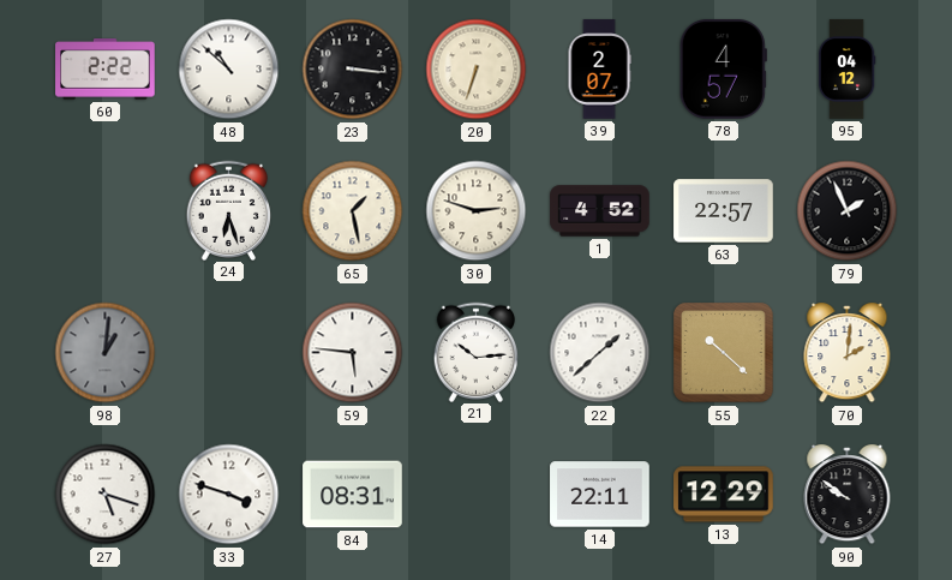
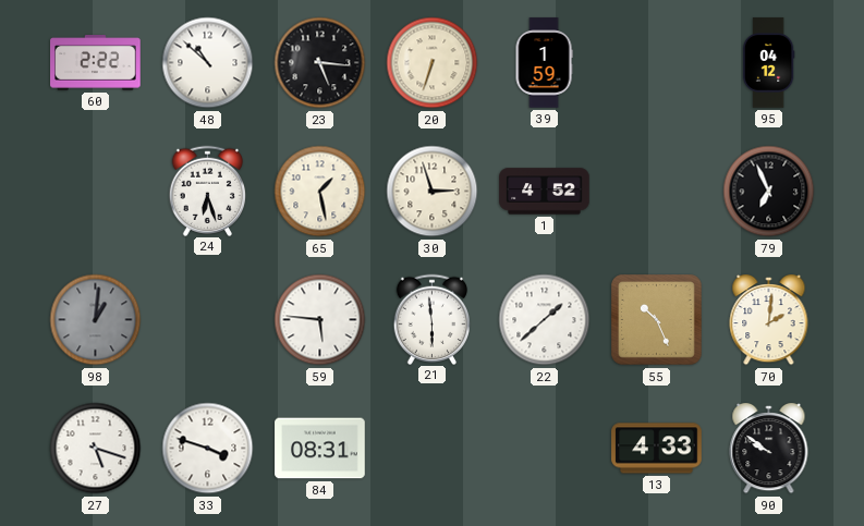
23: 3:16 -> 5:16
39: 2:07 -> 1:59
78: 4:57 -> none
30: 2:48 -> 2:57
63: 22:57 -> none
79: 1:56 -> 6:56
21: 10:14 -> 5:59
55: 10:22 -> 10:26
14: 22:11 -> none
13: 12:29 -> 4:33
